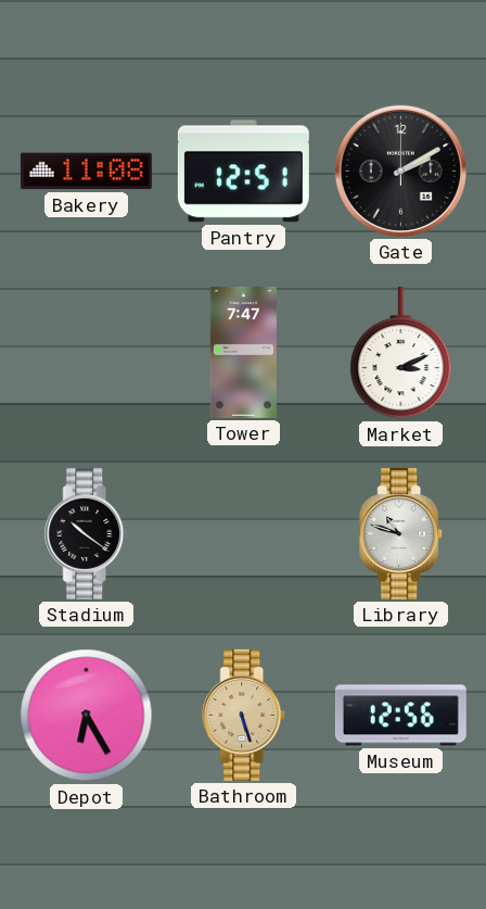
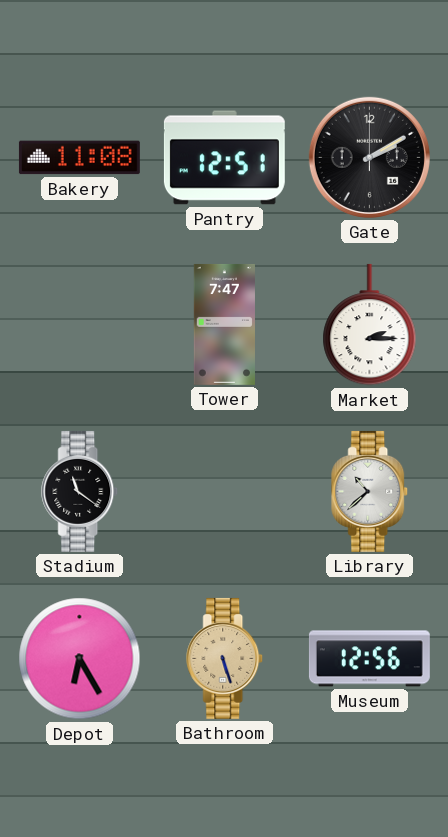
Market: 3:11 -> 2:15
Stadium: 10:21 -> 11:21
Library: 10:48 -> 10:38
